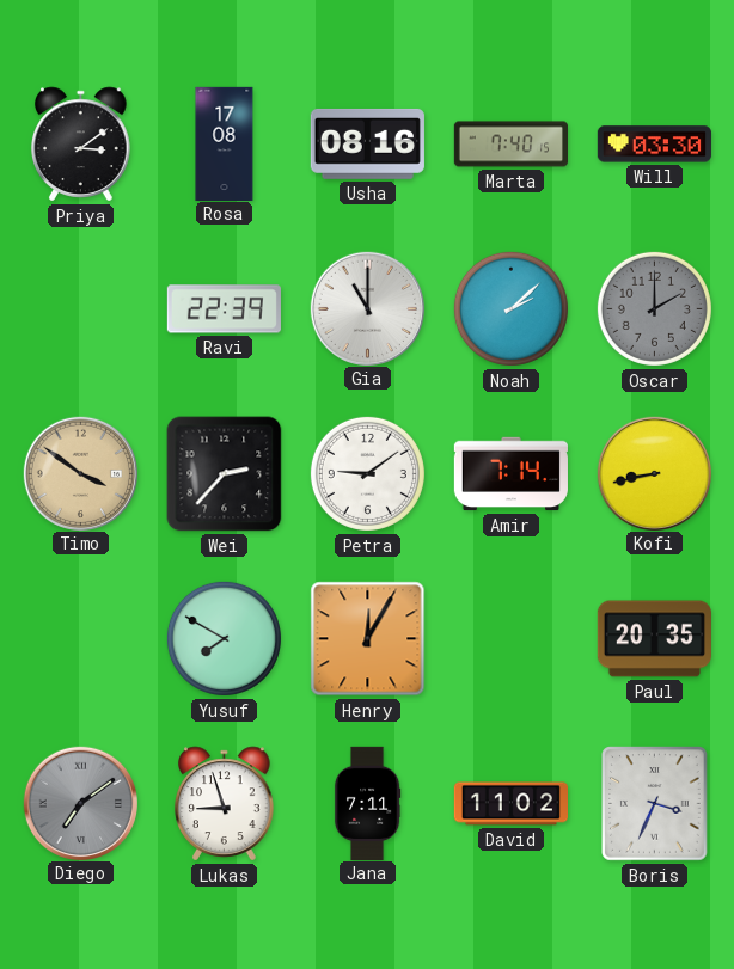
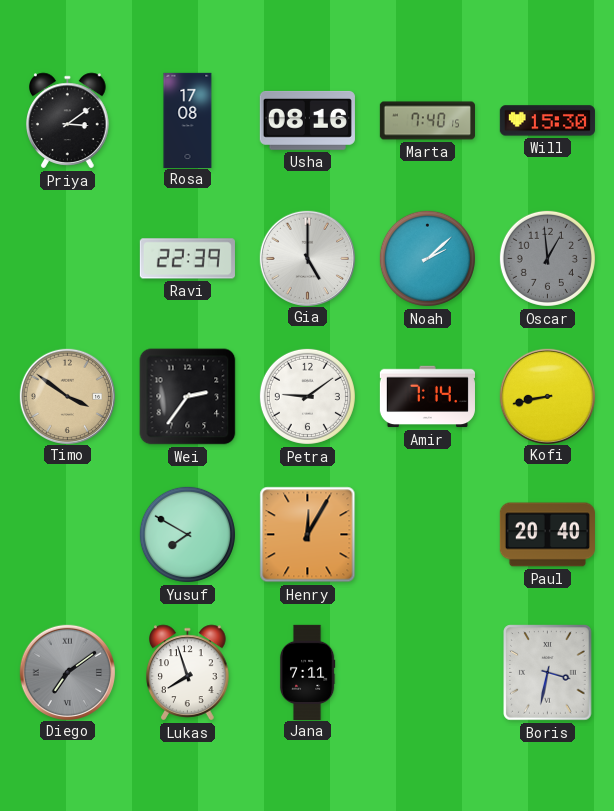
Will: 03:30 -> 15:30
Gia: 11:00 -> 5:00
Oscar: 2:00 -> 12:59
Wei: 2:37 -> 2:36
Paul: 20:35 -> 20:40
Lukas: 8:57 -> 7:57
David: 11:02 -> none
Boris: 3:34 -> 3:32
